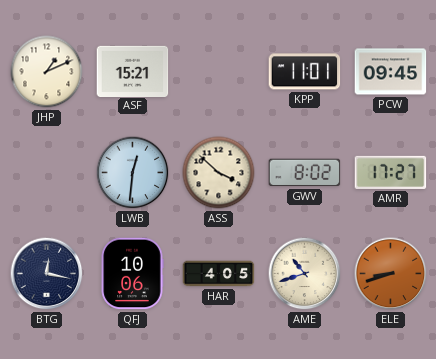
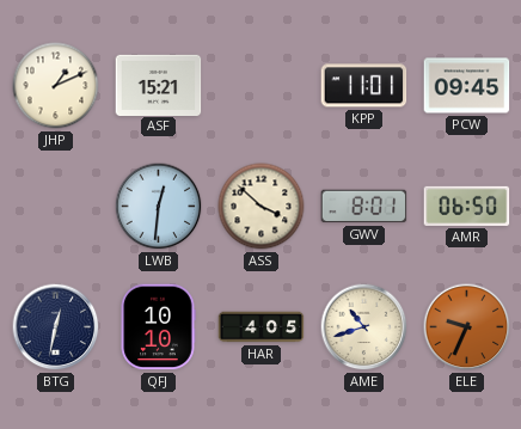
GWV: 8:02 -> 8:01
AMR: 17:27 -> 06:50
BTG: 12:17 -> 12:32
QFJ: 10:06 -> 10:10
ELE: 8:42 -> 9:34
